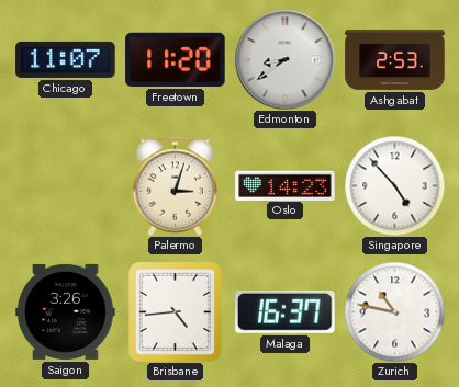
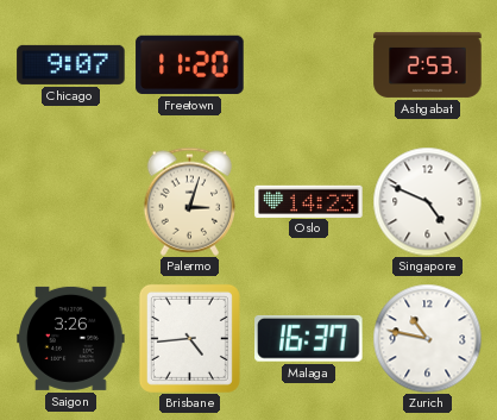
Chicago: 11:07 -> 9:07
Edmonton: 8:39 -> none
Singapore: 4:53 -> 4:49
